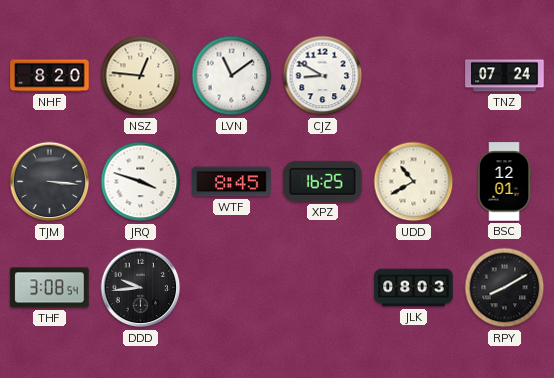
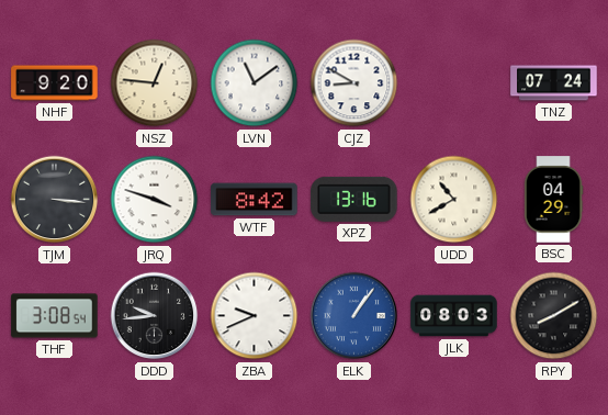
NHF: 8:20 -> 9:20
WTF: 8:45 -> 8:42
XPZ: 16:25 -> 13:16
BSC: 12:01 -> 04:29
ZBA: none -> 9:41
ELK: none -> 1:06
